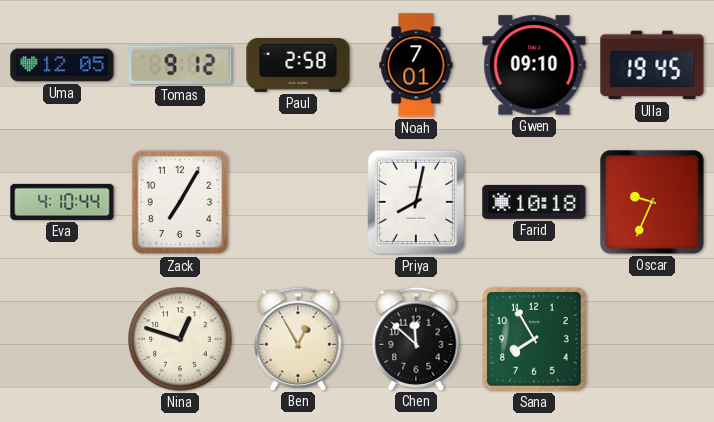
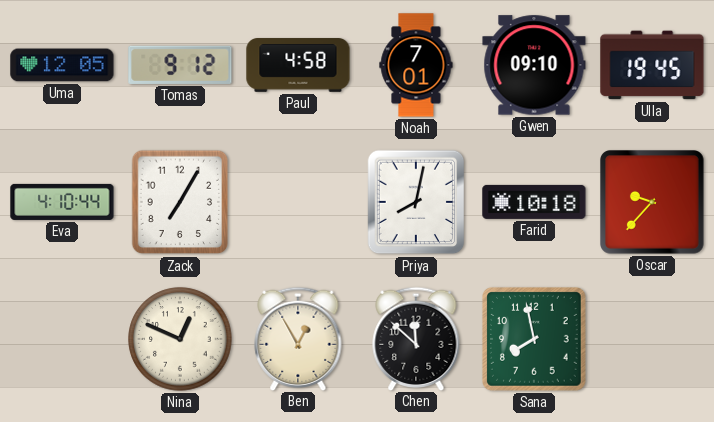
Paul: 2:58 -> 4:58
Oscar: 9:34 -> 9:37
Nina: 12:48 -> 12:49
Sana: 7:55 -> 7:58
